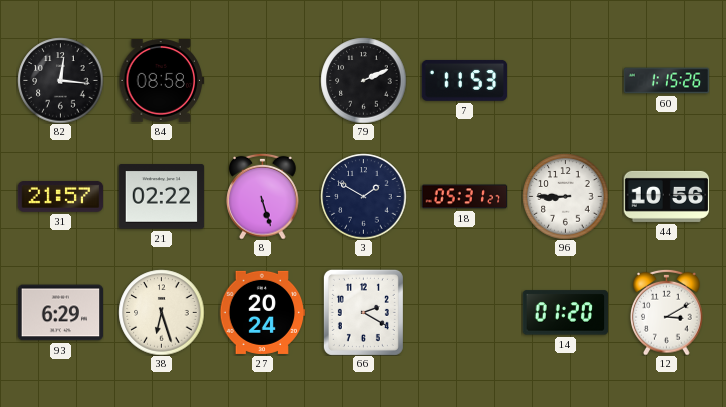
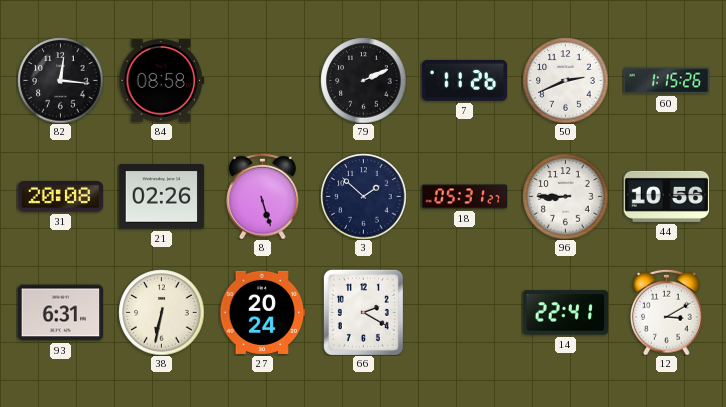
7: 11:53 -> 11:26
50: none -> 2:41
31: 21:57 -> 20:08
21: 02:22 -> 02:26
3: 1:50 -> 1:52
93: 6:29 -> 6:31
38: 6:27 -> 6:32
14: 01:20 -> 22:41
